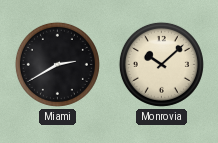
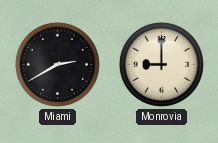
Monrovia: 10:08 -> 9:00
